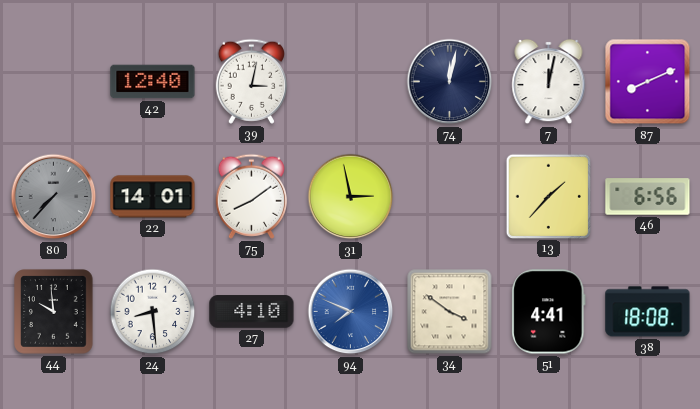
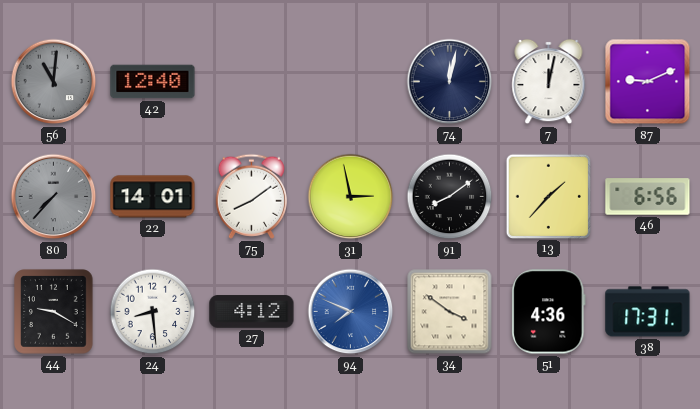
56: none -> 11:01
39: 3:02 -> none
87: 8:11 -> 9:11
91: none -> 8:09
44: 9:59 -> 9:20
27: 4:10 -> 4:12
51: 4:41 -> 4:36
38: 18:08 -> 17:31
